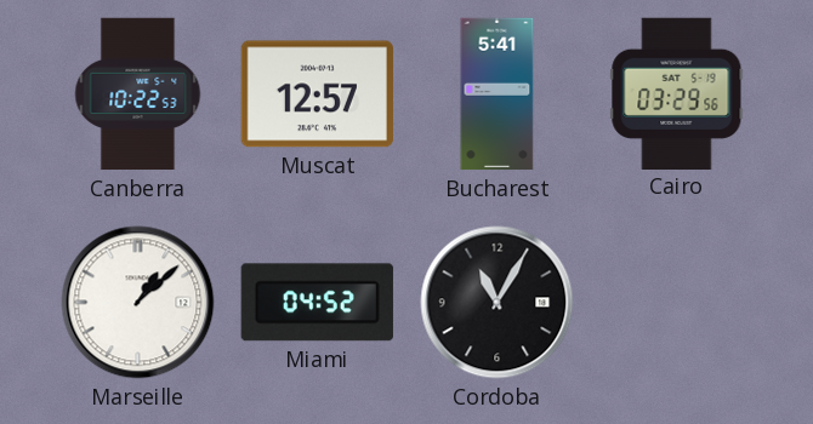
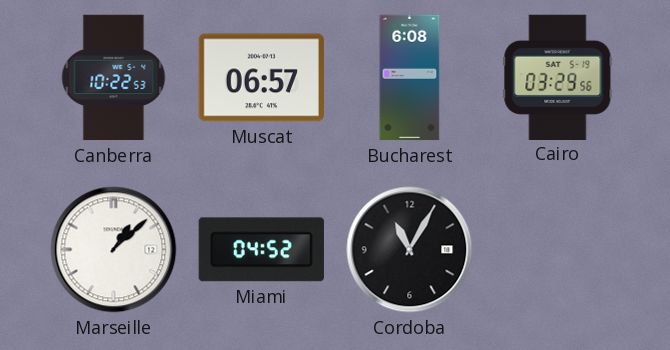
Muscat: 12:57 -> 06:57
Bucharest: 5:41 -> 6:08
